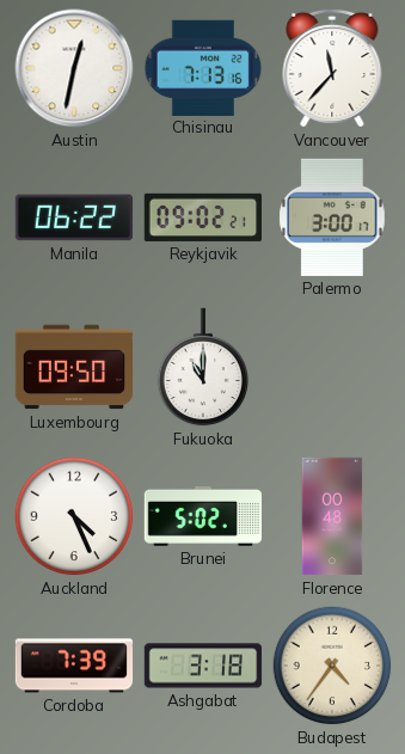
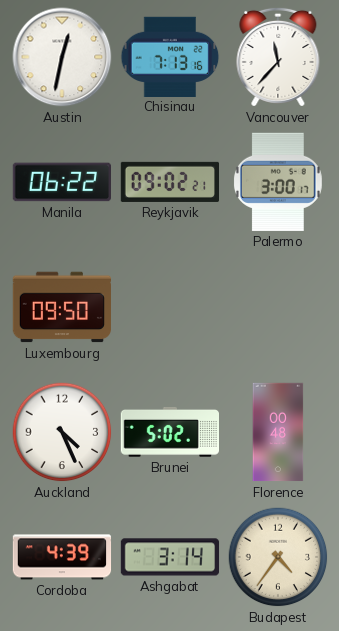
Fukuoka: 11:00 -> none
Cordoba: 7:39 -> 4:39
Ashgabat: 3:18 -> 3:14
